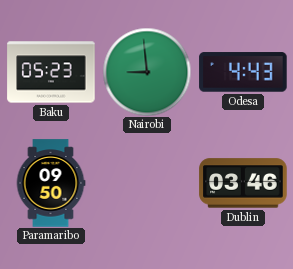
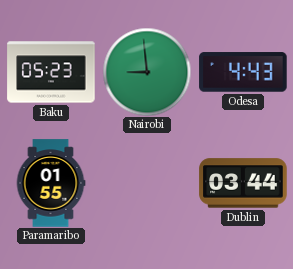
Paramaribo: 09:50 -> 01:55
Dublin: 03:46 -> 03:44
